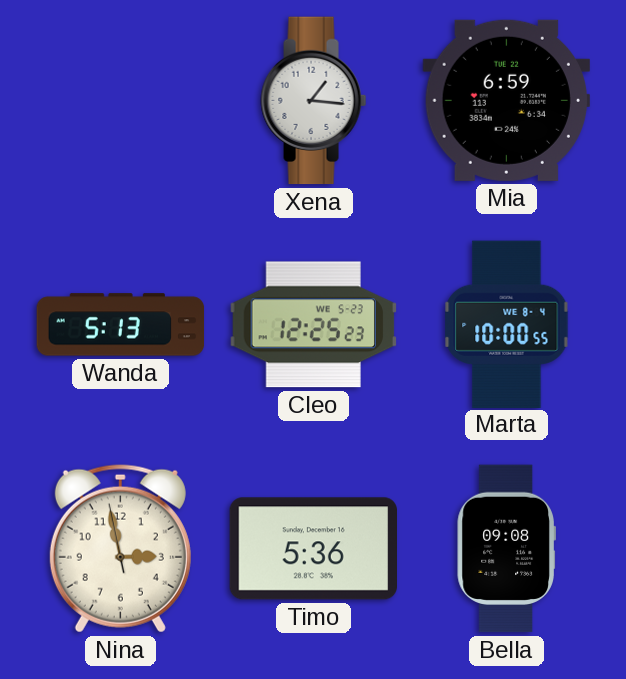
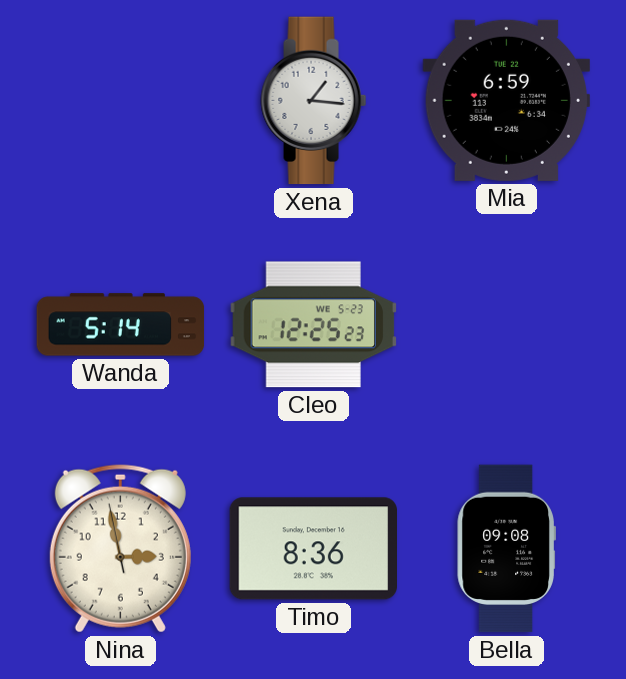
Wanda: 5:13 -> 5:14
Marta: 10:00 -> none
Timo: 5:36 -> 8:36
